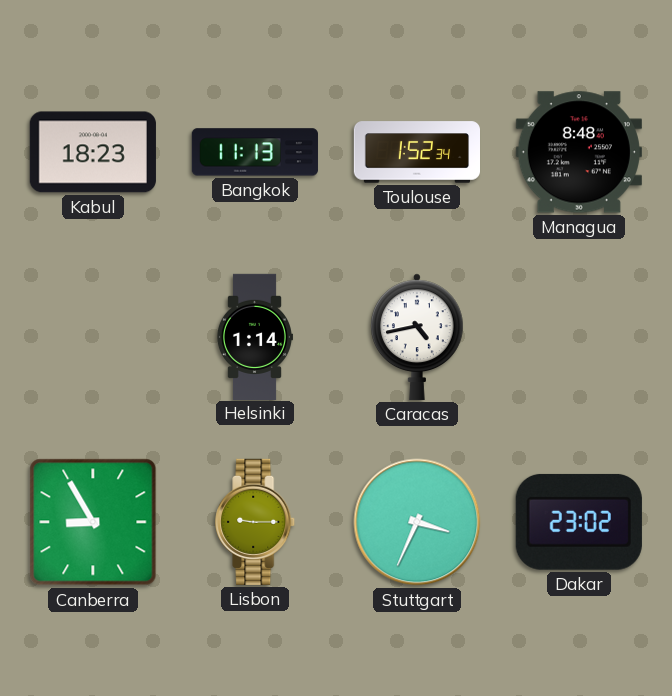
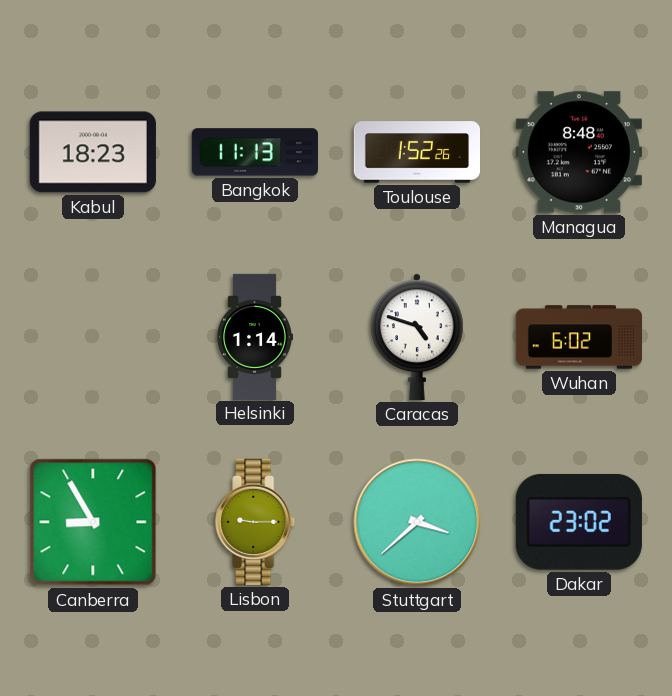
Toulouse: 1:52:34 -> 1:52:26
Caracas: 4:43 -> 4:48
Wuhan: none -> 6:02
Stuttgart: 3:34 -> 3:38
